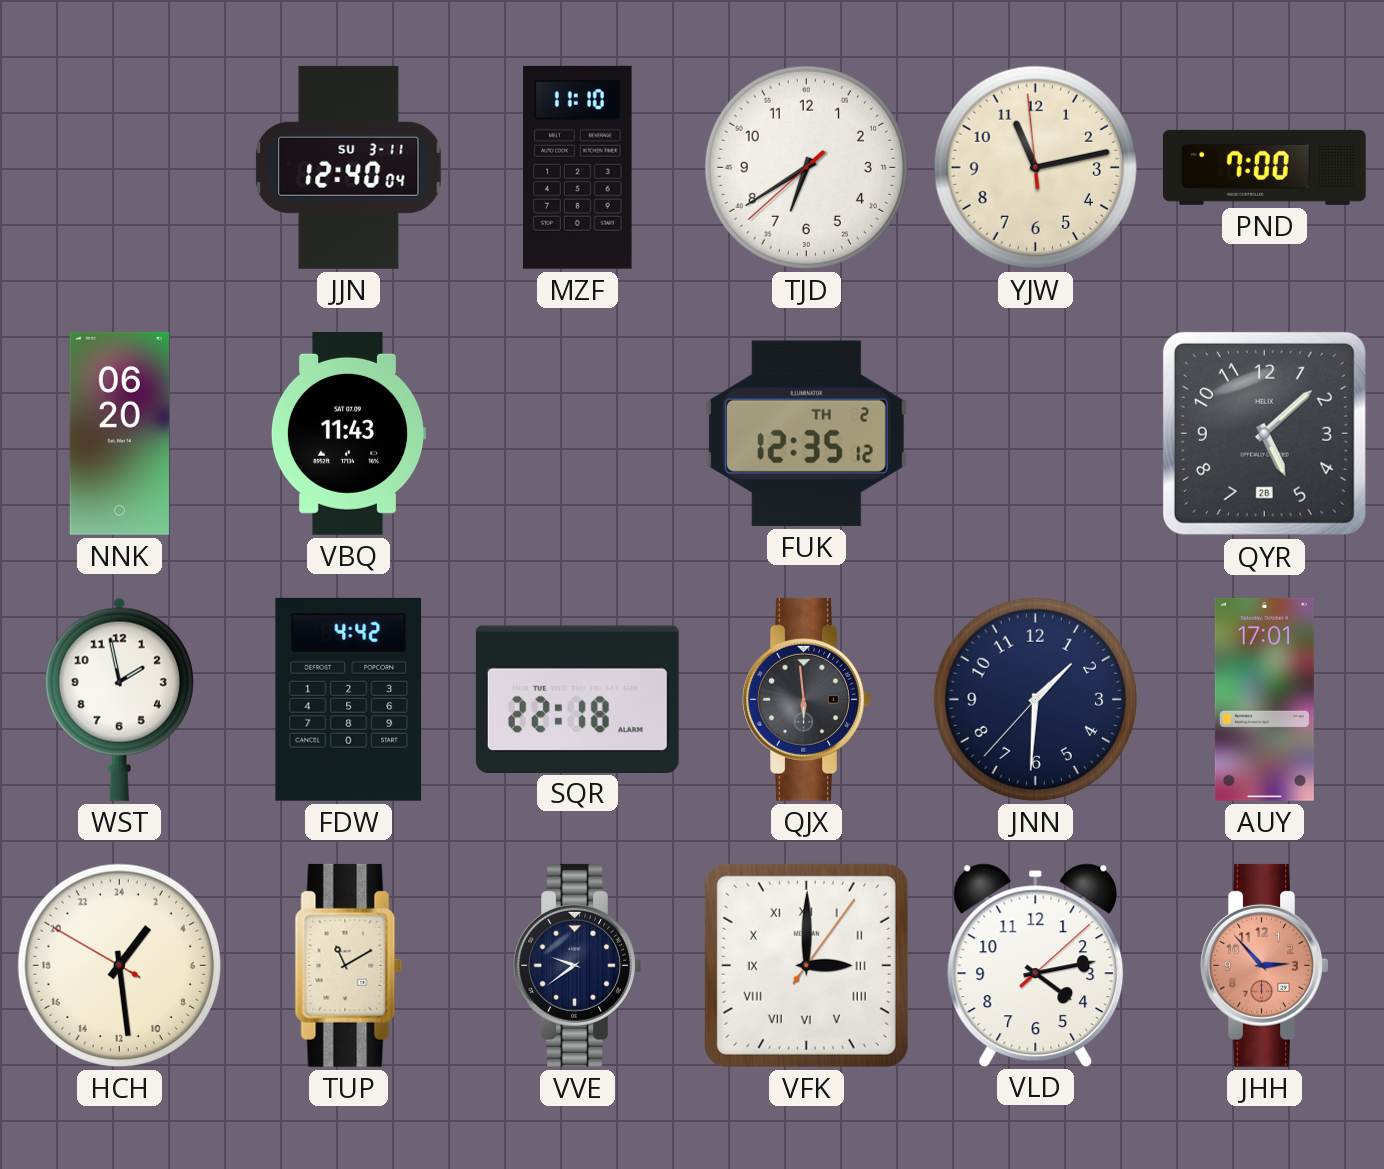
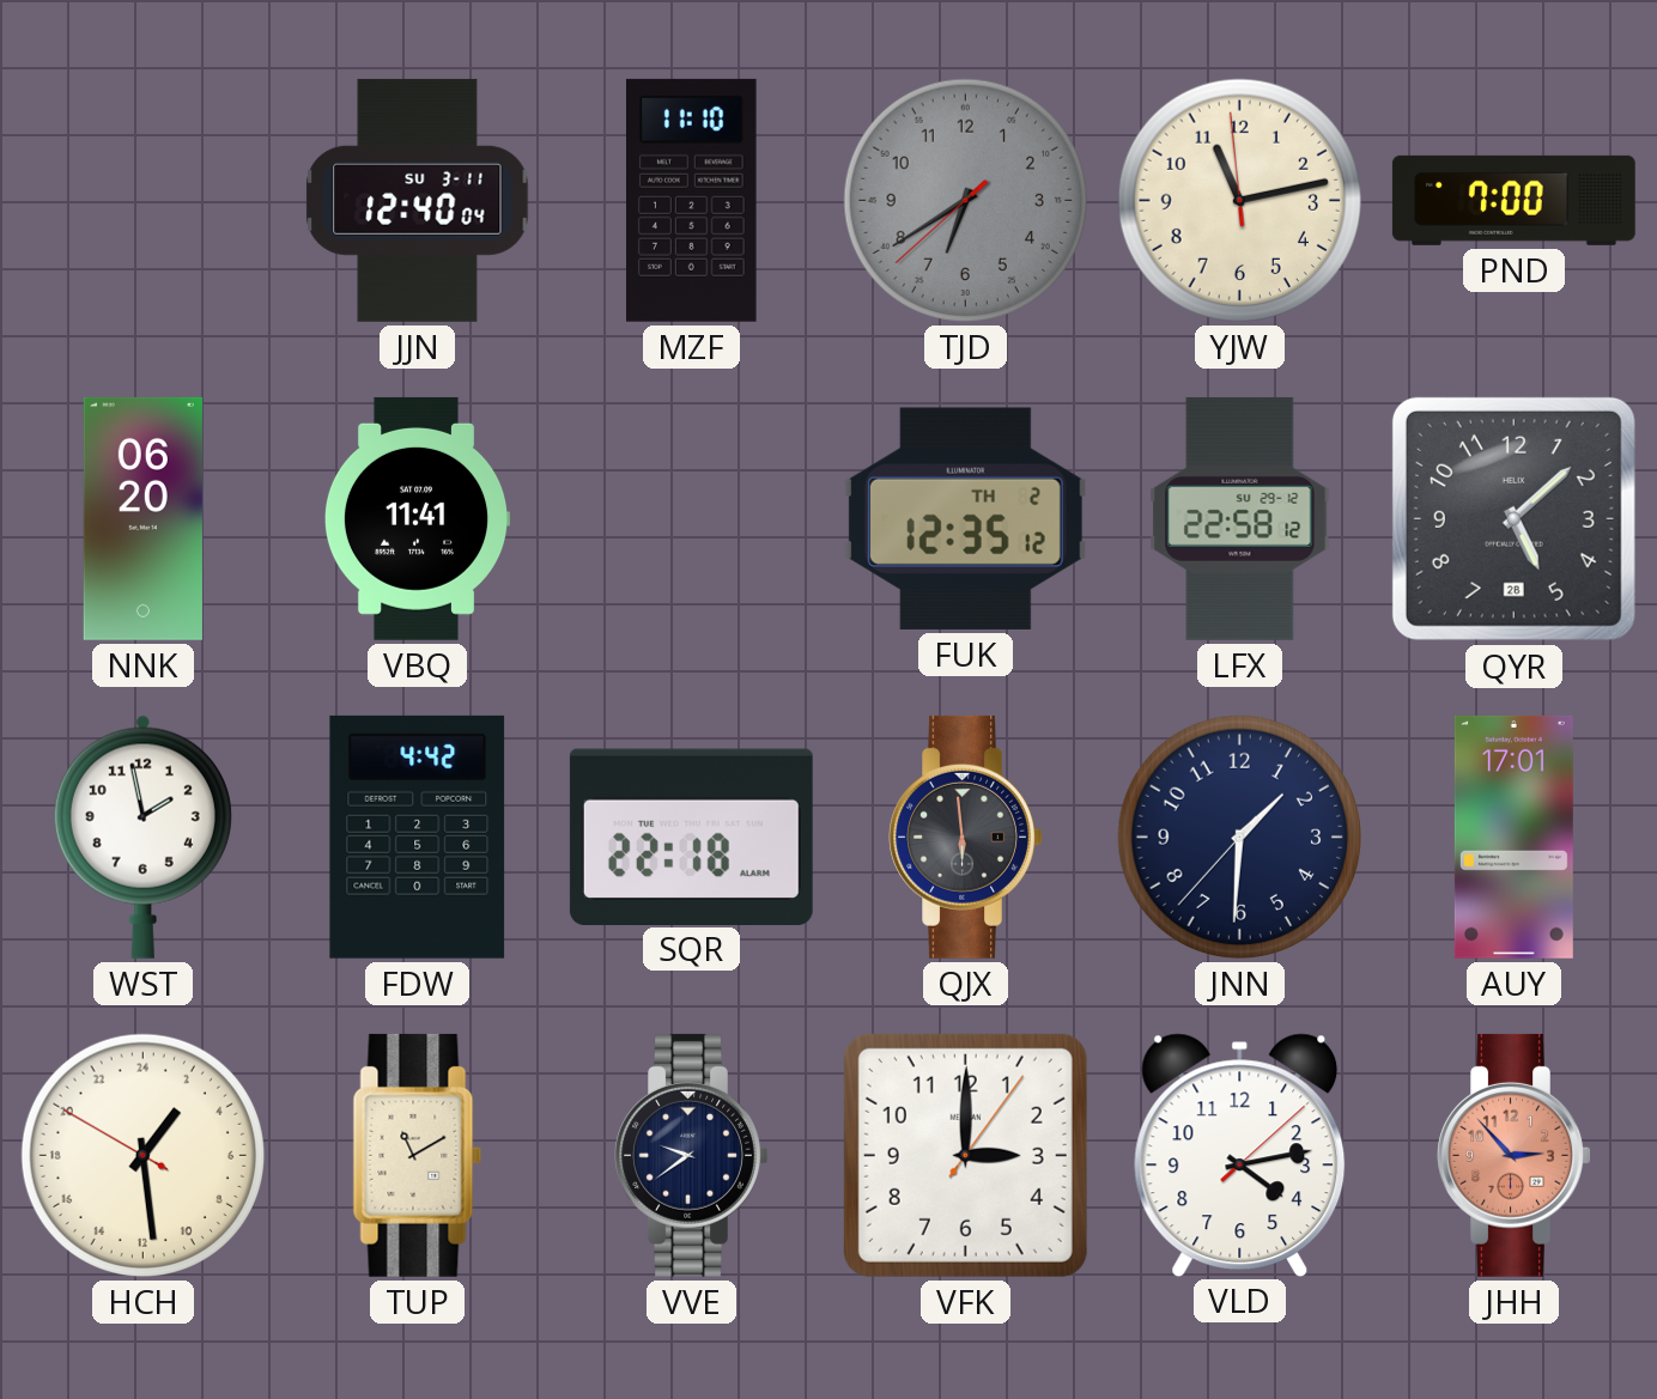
TJD dial: white -> grey
VBQ: 11:43 -> 11:41
LFX: none -> 22:58
VFK numerals: Roman -> Arabic
